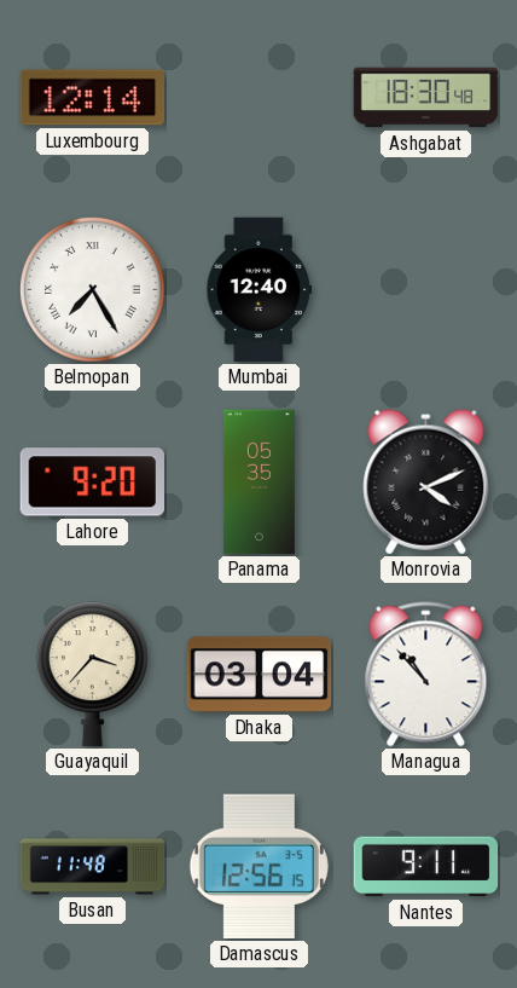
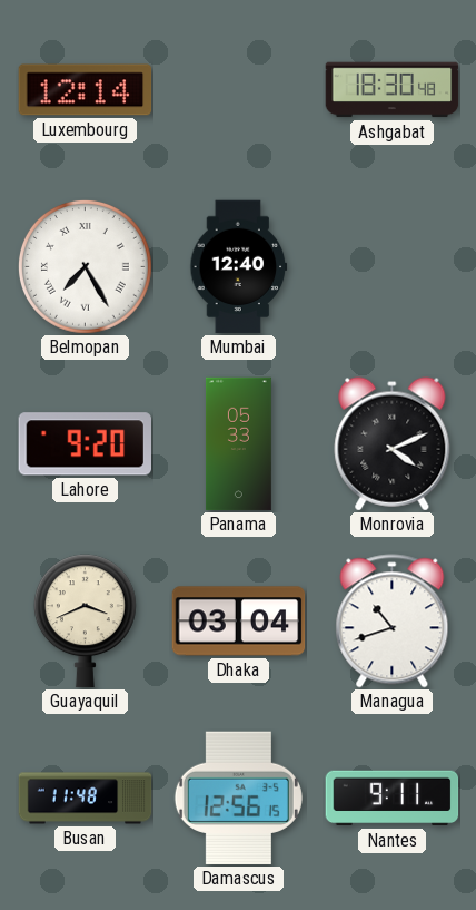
Panama: 05:35 -> 05:33
Guayaquil: 3:37 -> 3:41
Managua: 10:53 -> 10:42
